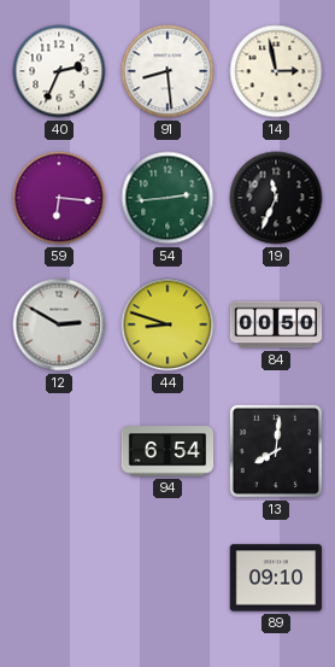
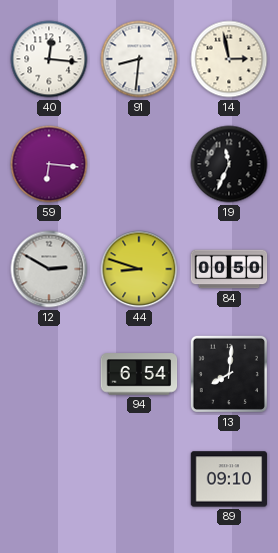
40: 2:34 -> 12:16
91: 8:29 -> 8:31
54: 2:44 -> none
